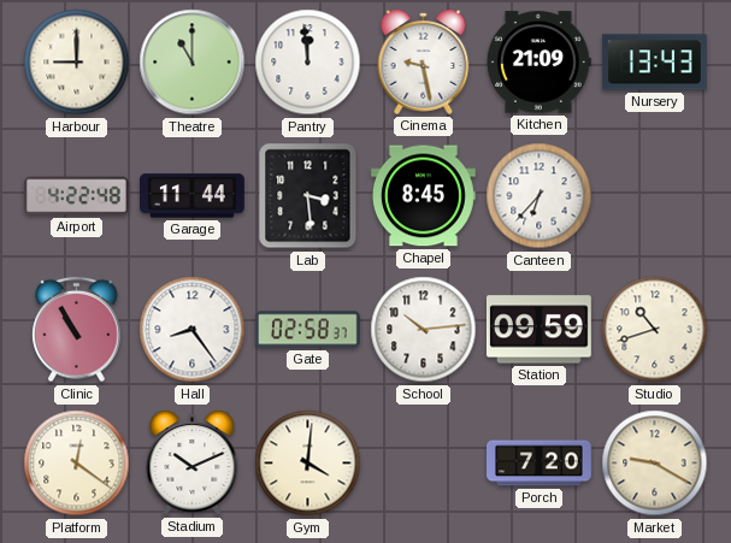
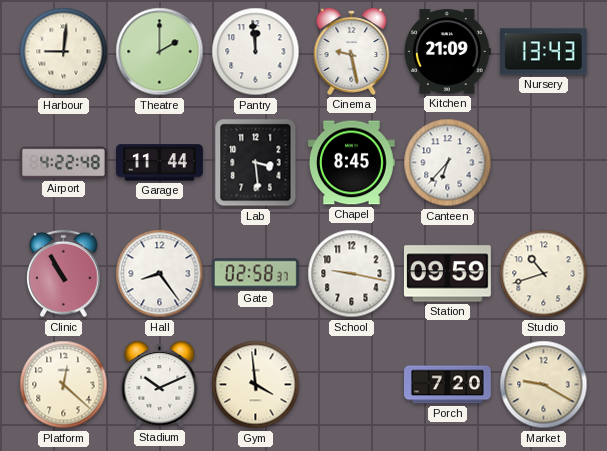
Harbour: 9:00 -> 9:01
Theatre: 11:00 -> 2:00
School: 10:14 -> 9:17
Platform: 12:21 -> 12:22
Gym: 4:01 -> 3:59
